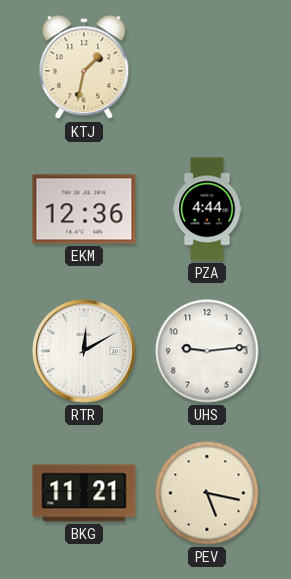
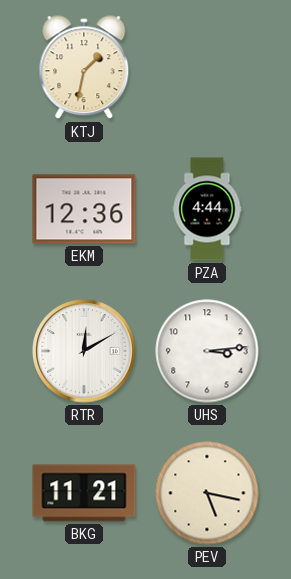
UHS: 9:14 -> 3:14
